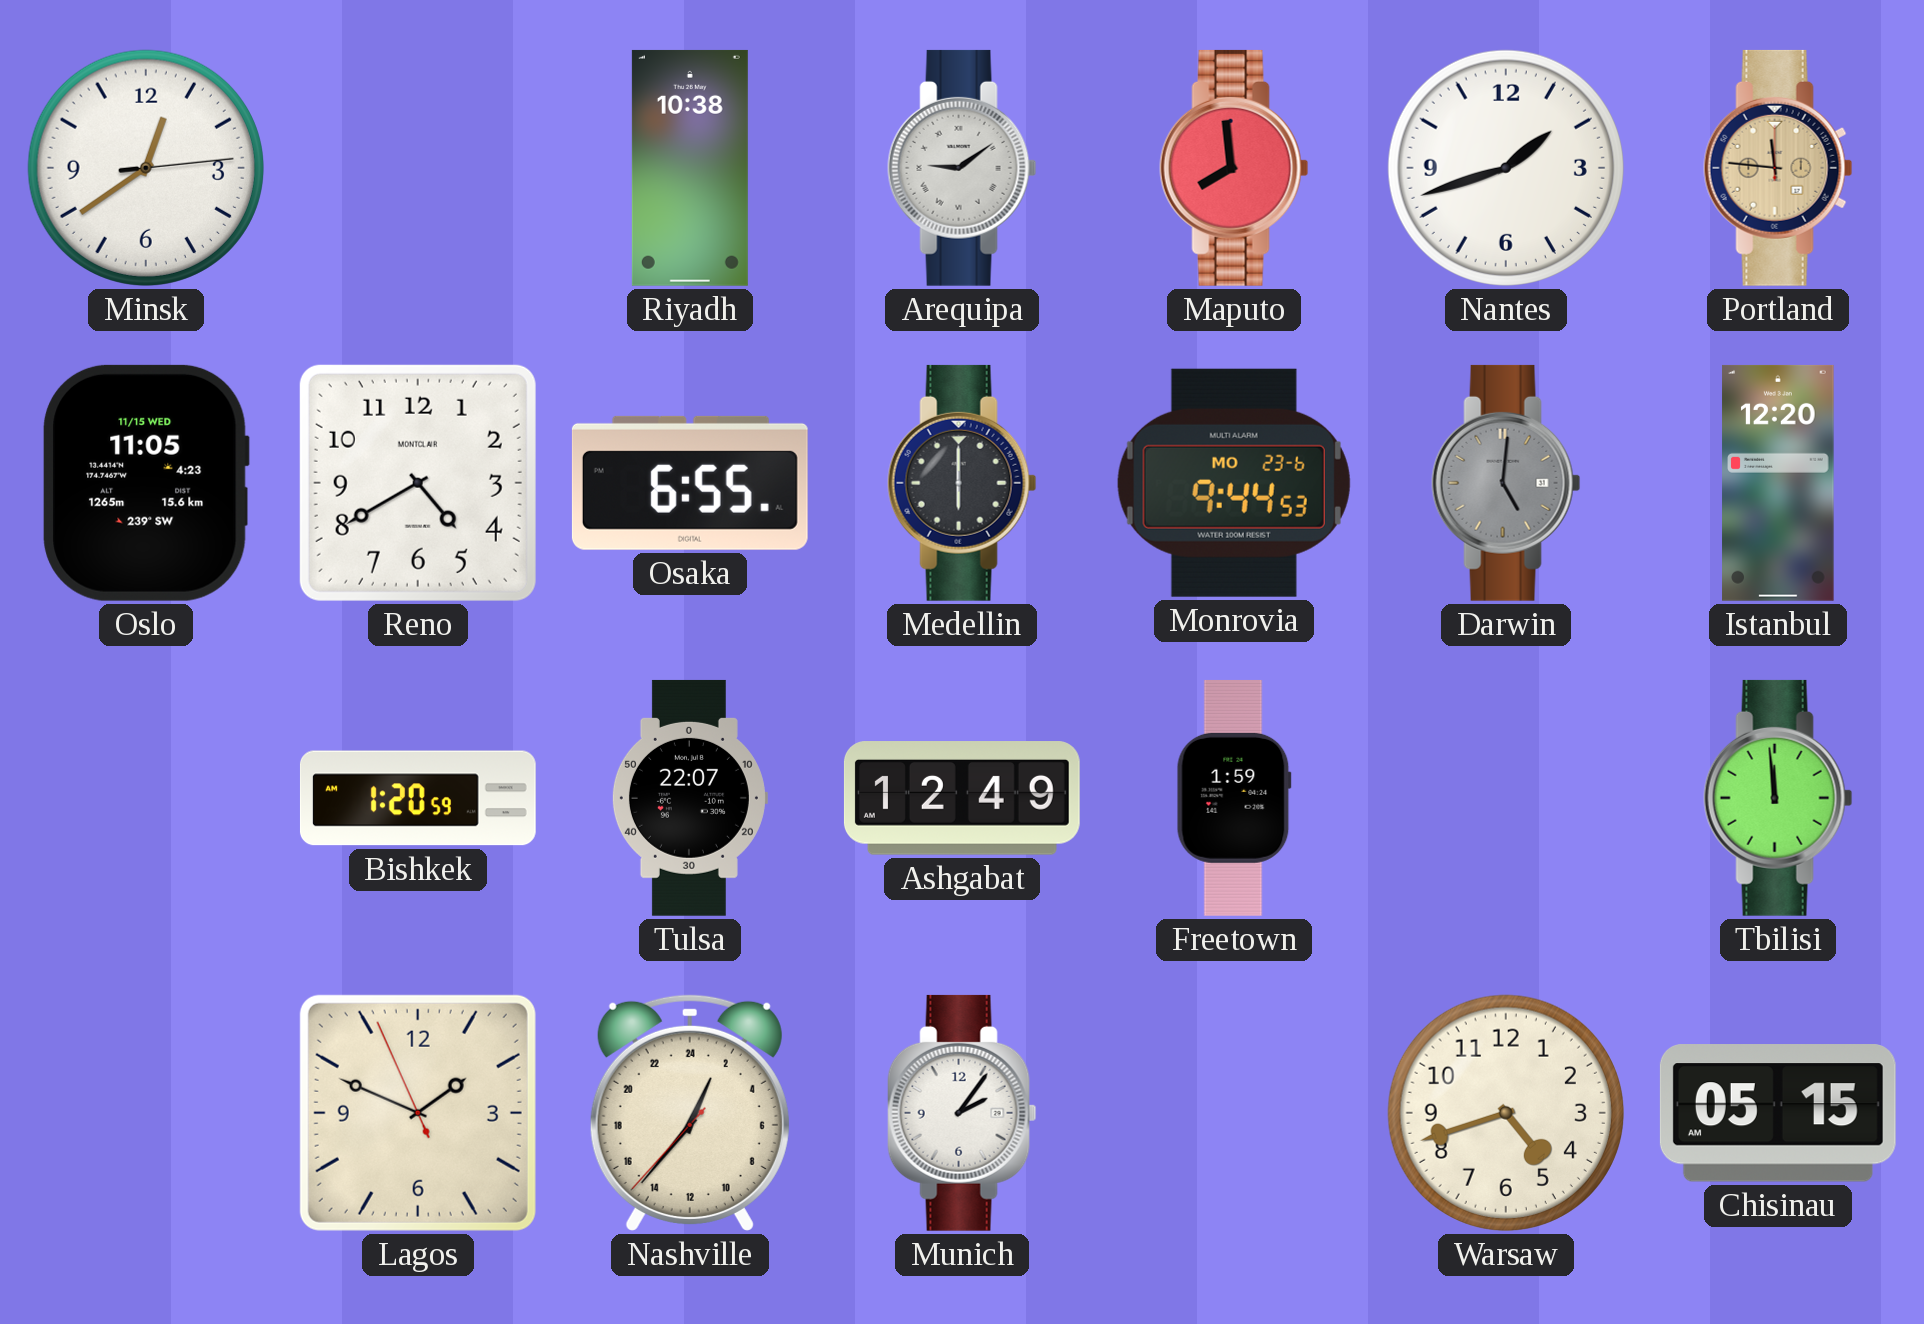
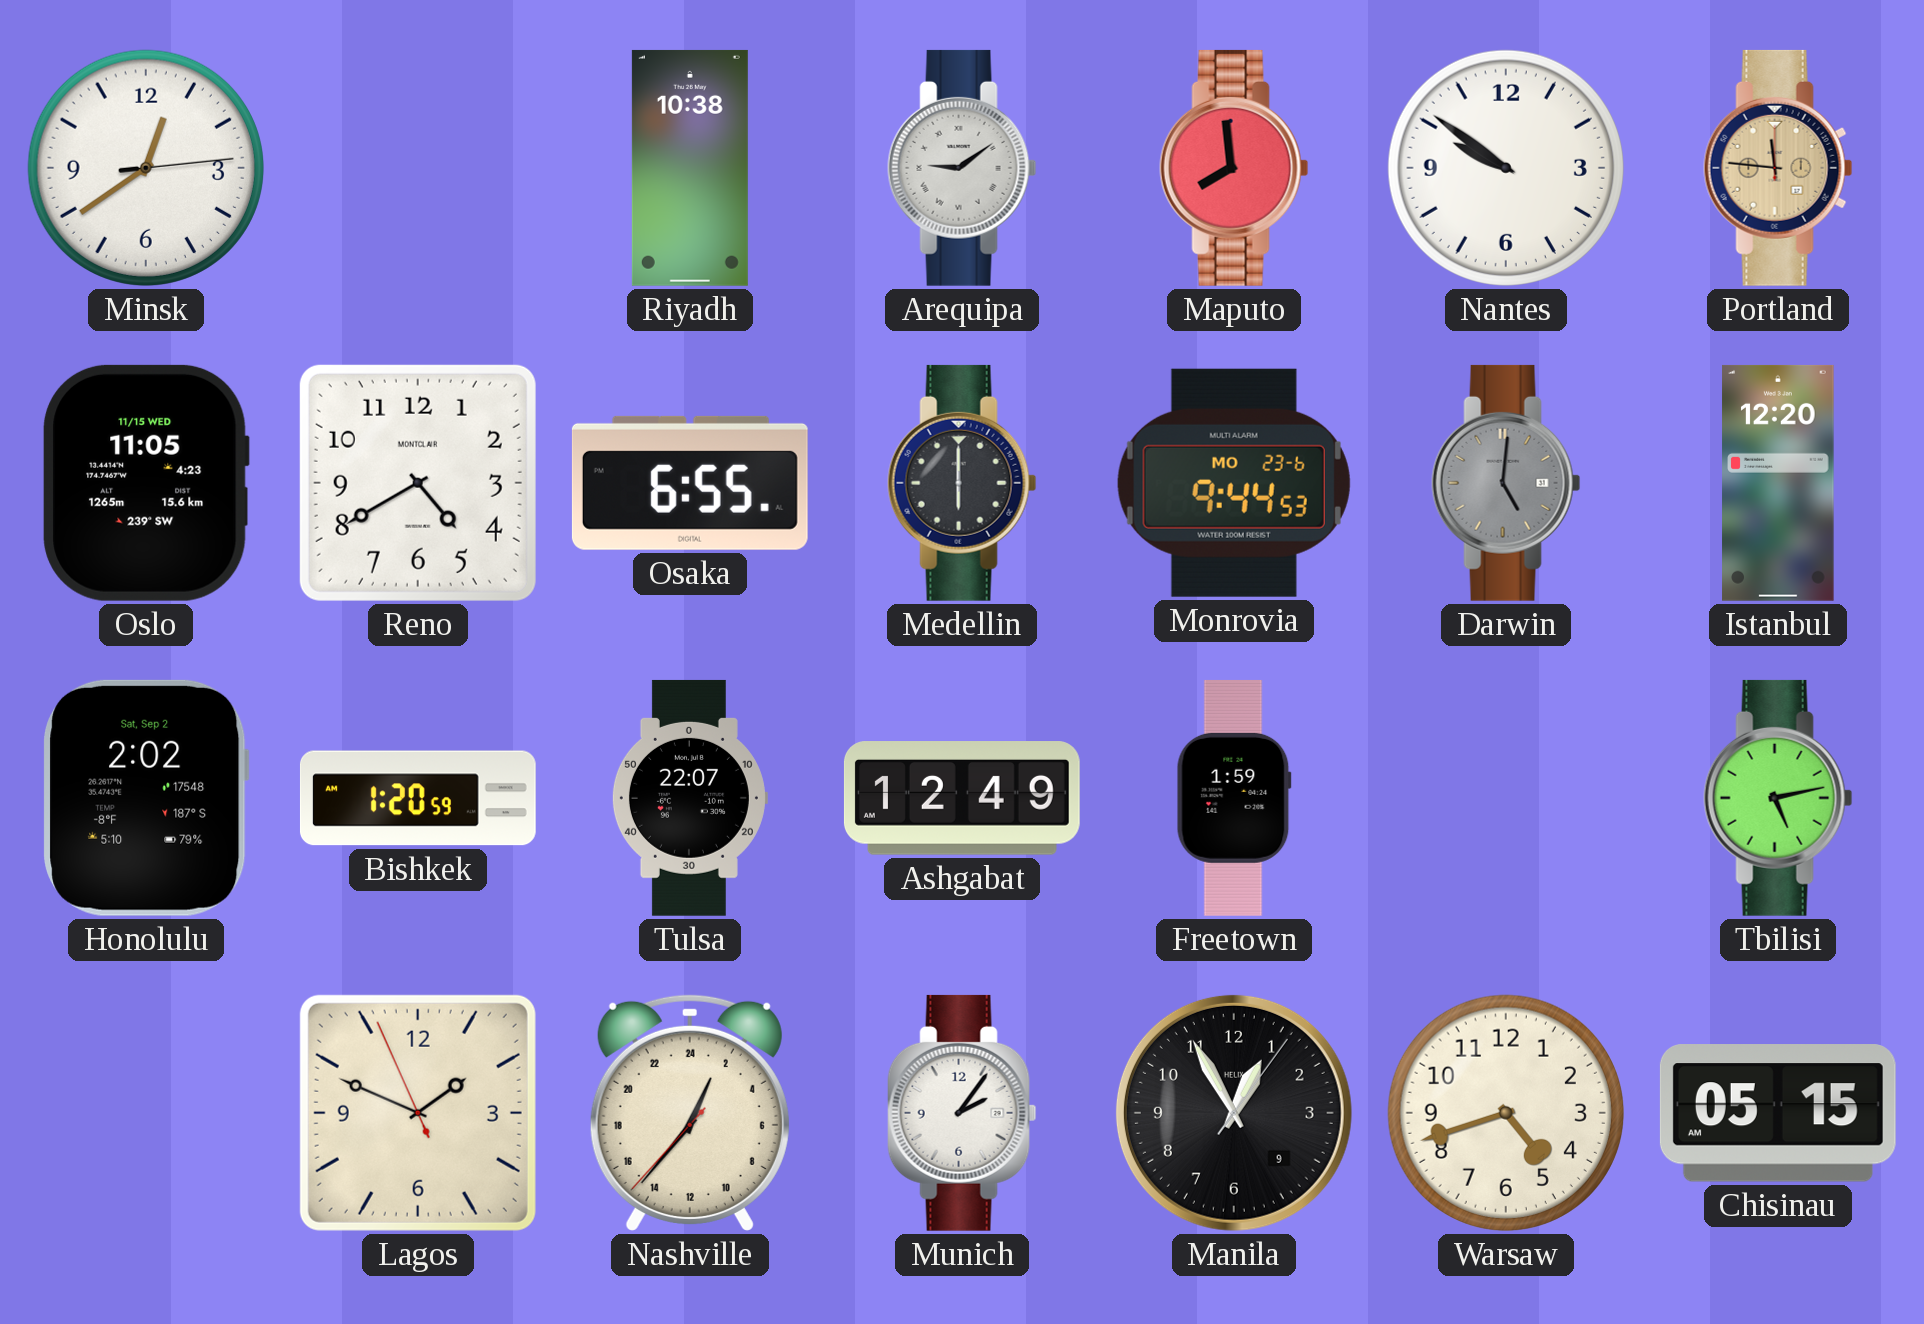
Nantes: 1:42 -> 9:51
Honolulu: none -> 2:02
Tbilisi: 11:59 -> 5:13
Manila: none -> 12:55
